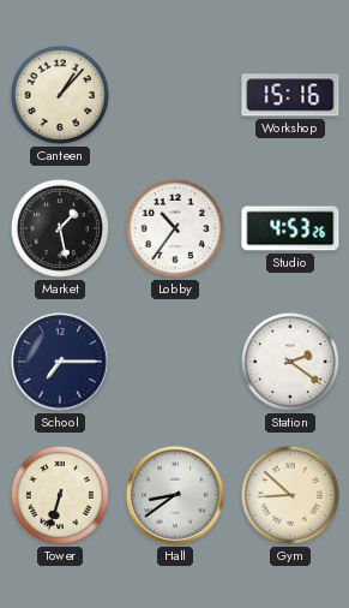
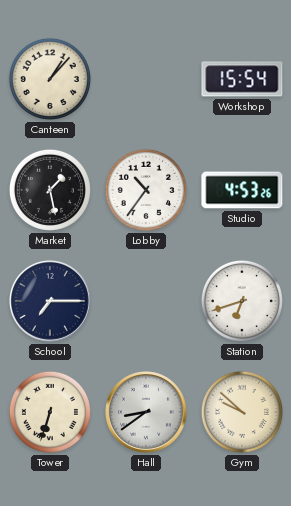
Workshop: 15:16 -> 15:54
Station: 2:21 -> 6:42
Gym: 8:52 -> 9:52
